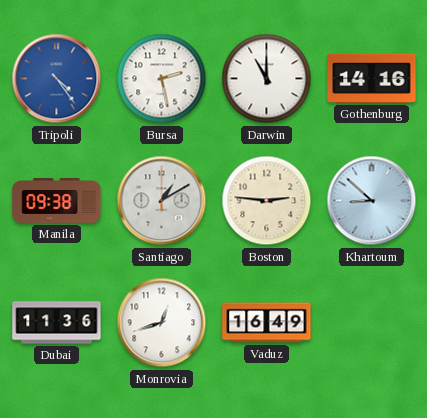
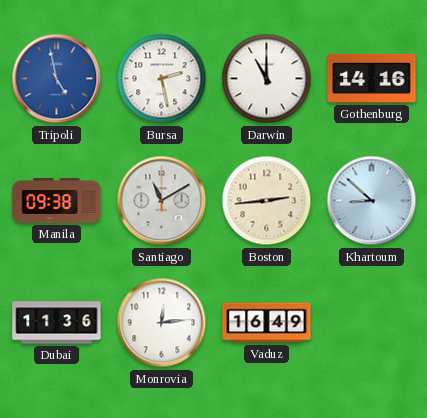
Tripoli: 4:24 -> 4:58
Santiago: 1:10 -> 11:10
Boston: 2:46 -> 2:44
Monrovia: 12:42 -> 12:14
